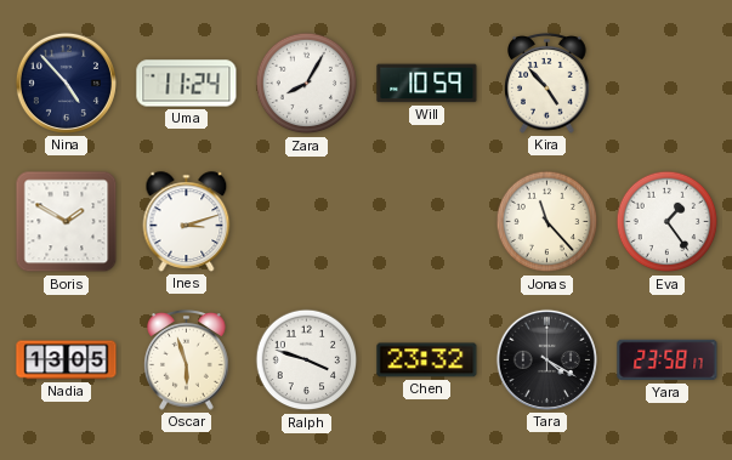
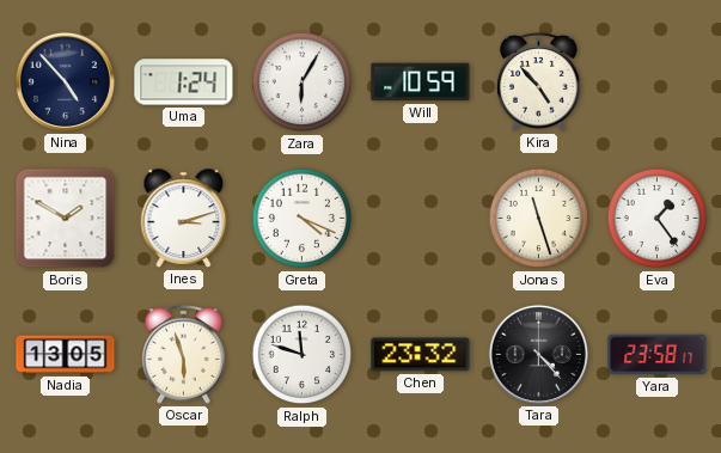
Uma: 11:24 -> 1:24
Zara: 8:05 -> 6:05
Greta: none -> 4:19
Jonas: 11:23 -> 11:27
Ralph: 3:48 -> 11:48
Tara: 4:20 -> 4:23
